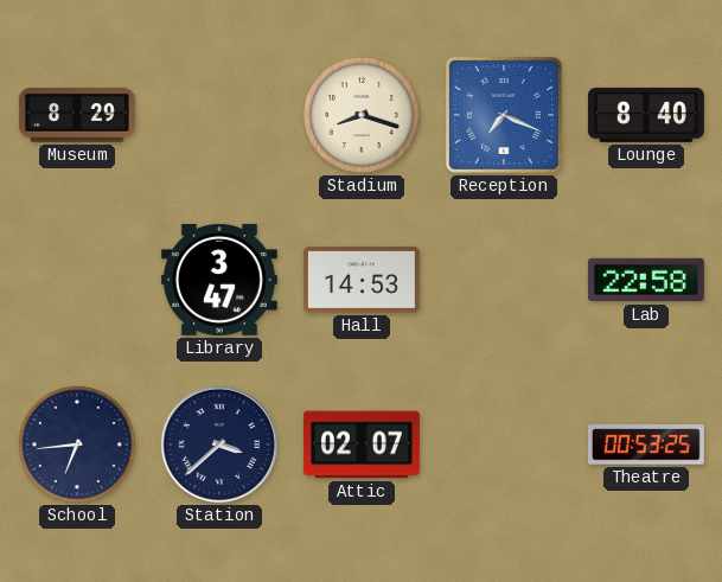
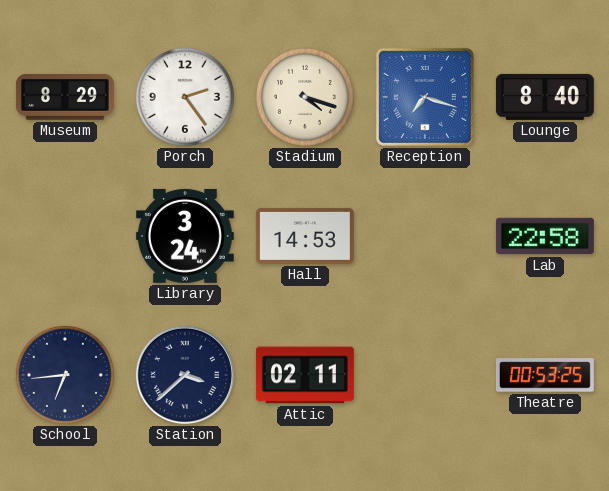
Porch: none -> 2:24
Stadium: 8:18 -> 4:18
Reception: 7:19 -> 7:18
Library: 3:47 -> 3:24
Attic: 02:07 -> 02:11
